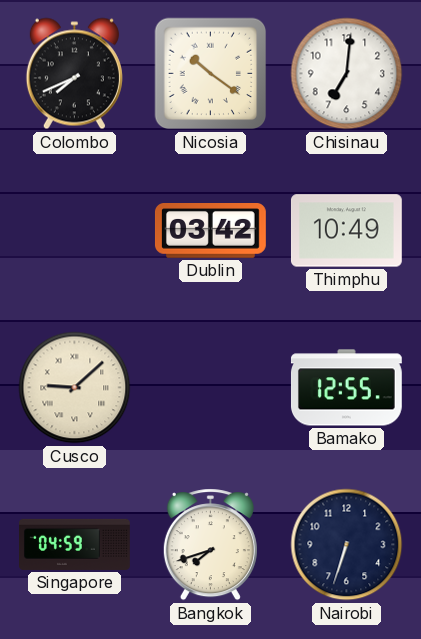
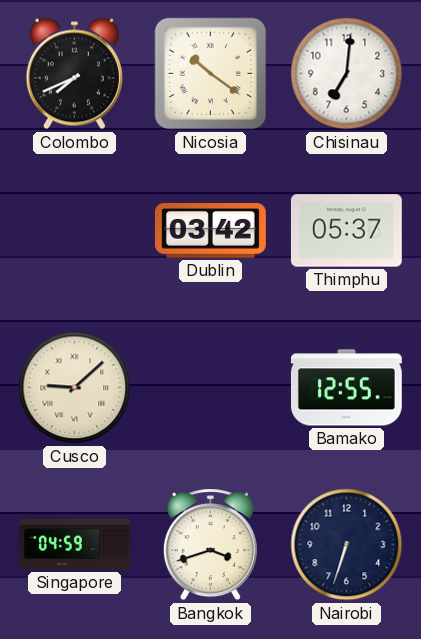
Thimphu: 10:49 -> 05:37
Bangkok: 7:42 -> 3:42
